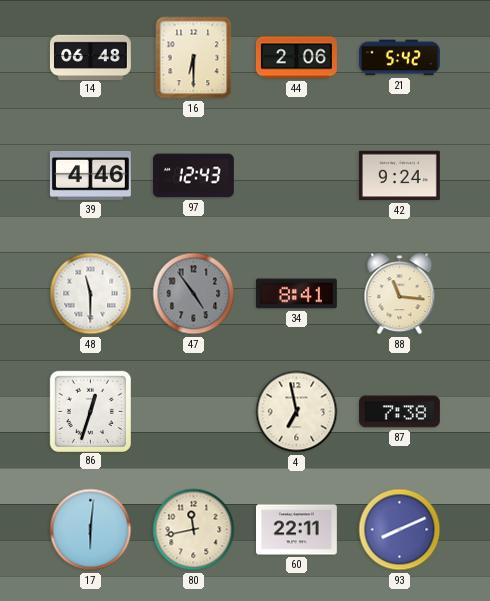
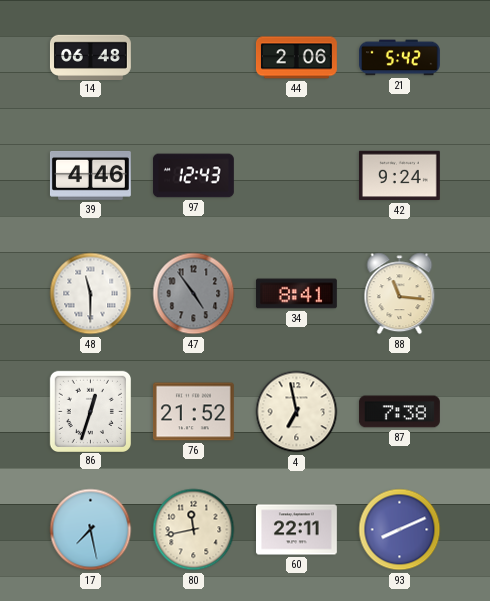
16: 6:30 -> none
76: none -> 21:52
17: 6:01 -> 7:28
